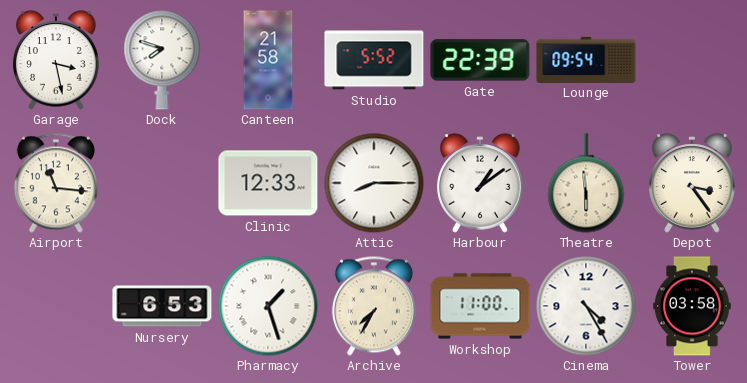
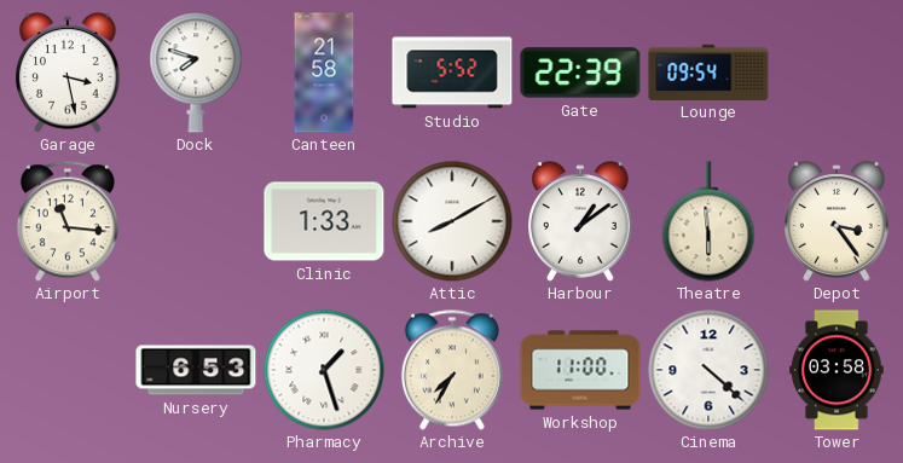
Clinic: 12:33 -> 1:33
Attic: 8:15 -> 8:10
Cinema: 4:25 -> 4:22
